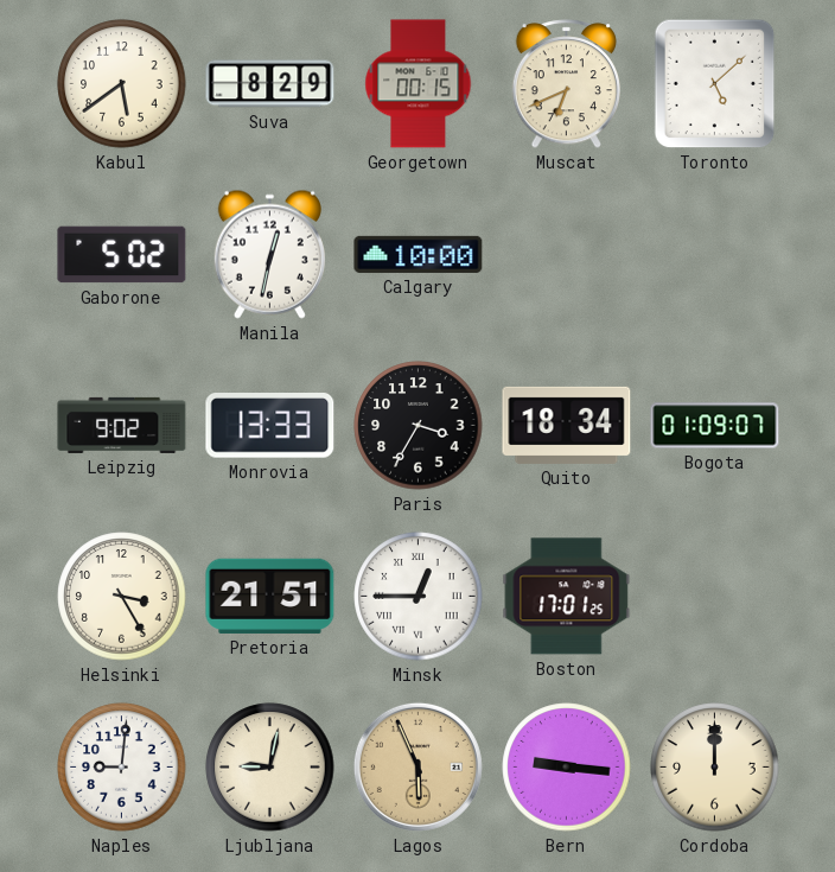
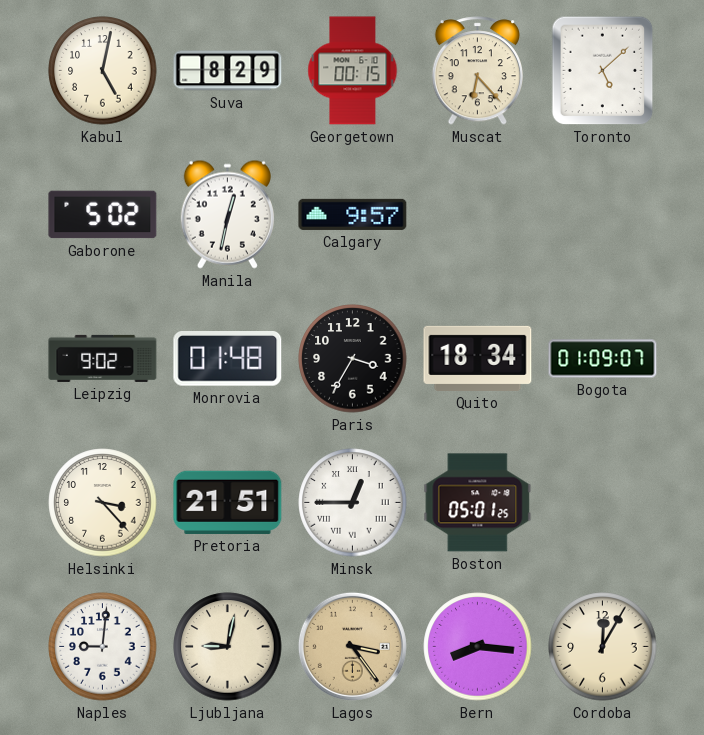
Kabul: 5:39 -> 5:02
Muscat: 6:41 -> 6:23
Calgary: 10:00 -> 9:57
Monrovia: 13:33 -> 01:48
Helsinki: 3:25 -> 3:23
Boston: 17:01 -> 05:01
Lagos: 5:56 -> 3:24
Bern: 9:16 -> 8:16
Cordoba: 12:00 -> 12:05
